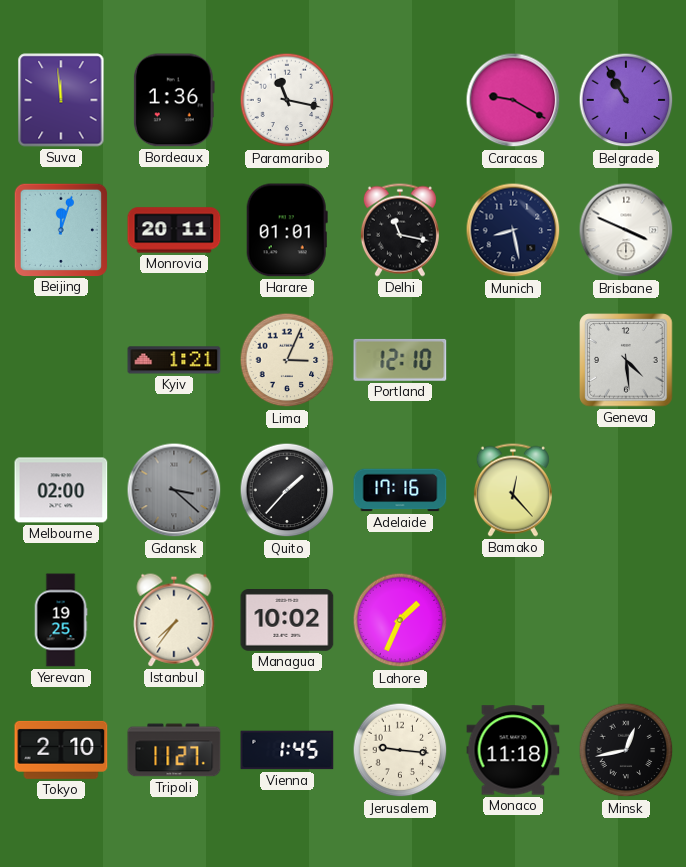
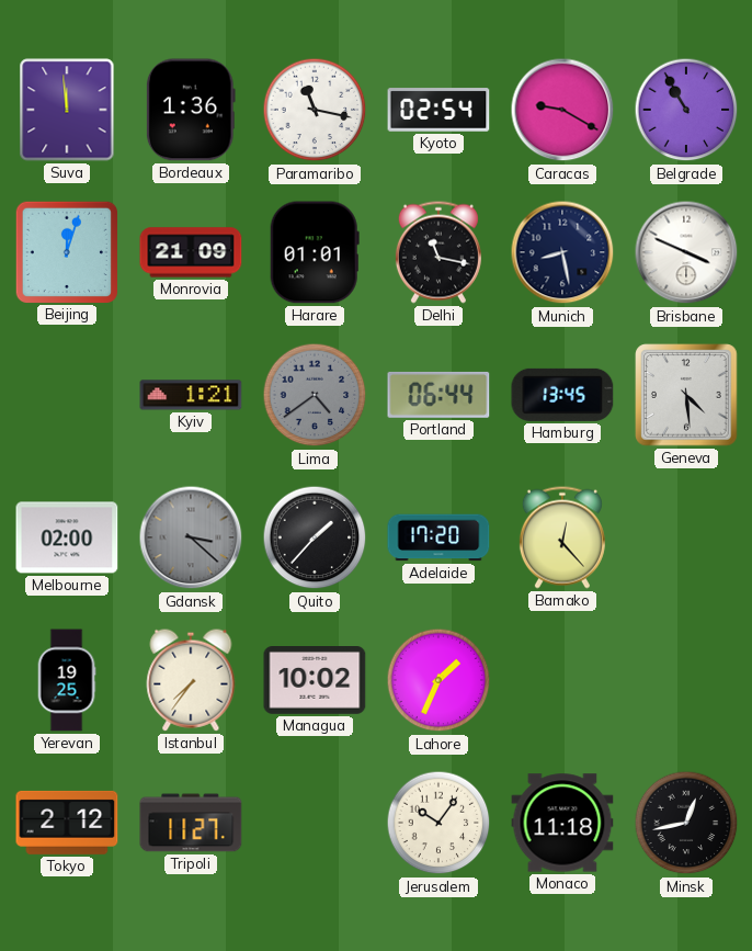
Kyoto: none -> 02:54
Monrovia: 20:11 -> 21:09
Lima: 3:04 -> 4:39
Lima dial: cream -> grey
Portland: 12:10 -> 06:44
Hamburg: none -> 13:45
Adelaide: 17:16 -> 17:20
Tokyo: 2:10 -> 2:12
Vienna: 1:45 -> none
Jerusalem: 9:16 -> 10:06
